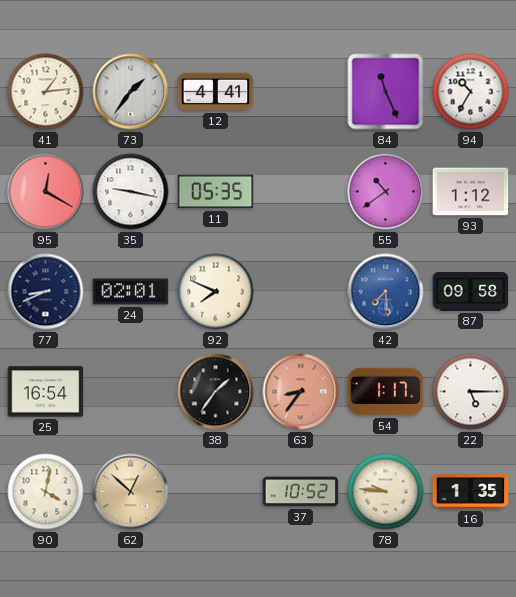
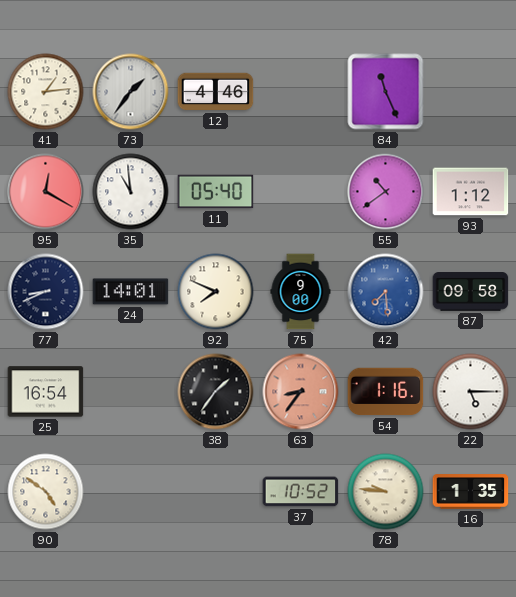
12: 4:41 -> 4:46
94: 10:35 -> none
35: 9:17 -> 10:59
11: 05:35 -> 05:40
24: 02:01 -> 14:01
75: none -> 9:00
54: 1:17 -> 1:16
90: 4:02 -> 4:51
62: 12:52 -> none
